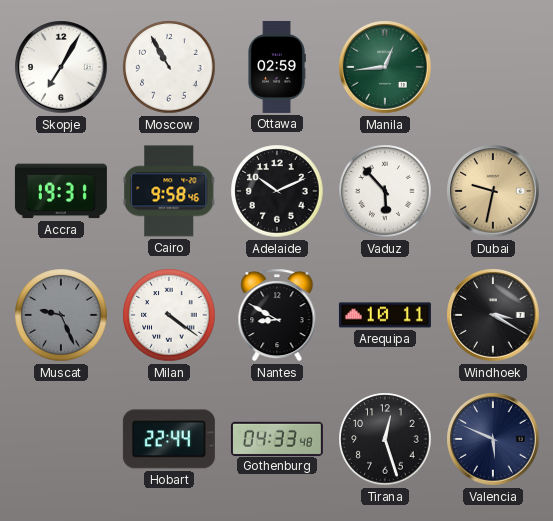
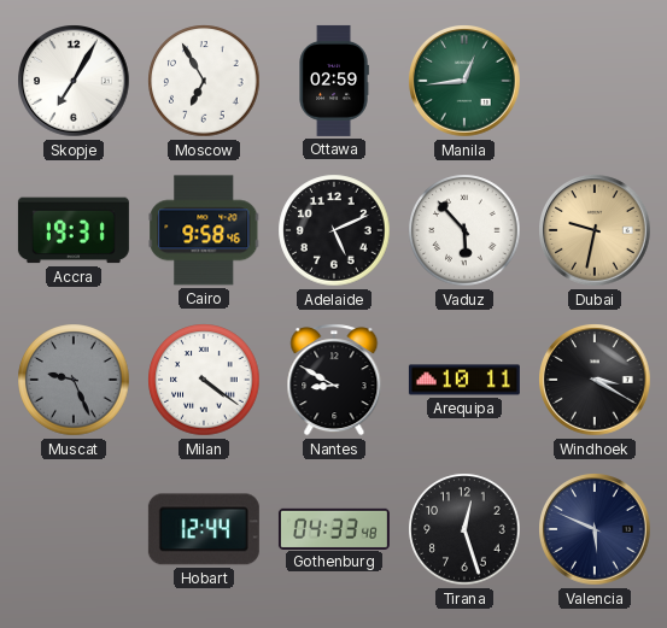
Moscow: 10:55 -> 6:55
Adelaide: 10:11 -> 5:11
Hobart: 22:44 -> 12:44
